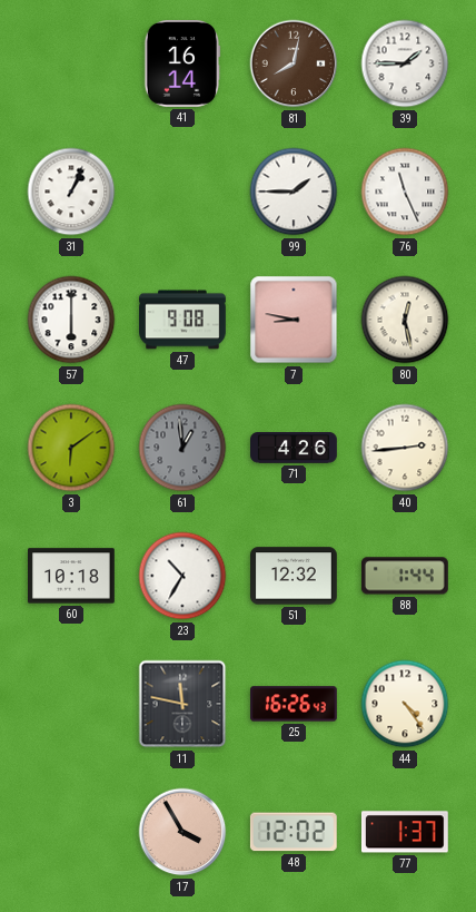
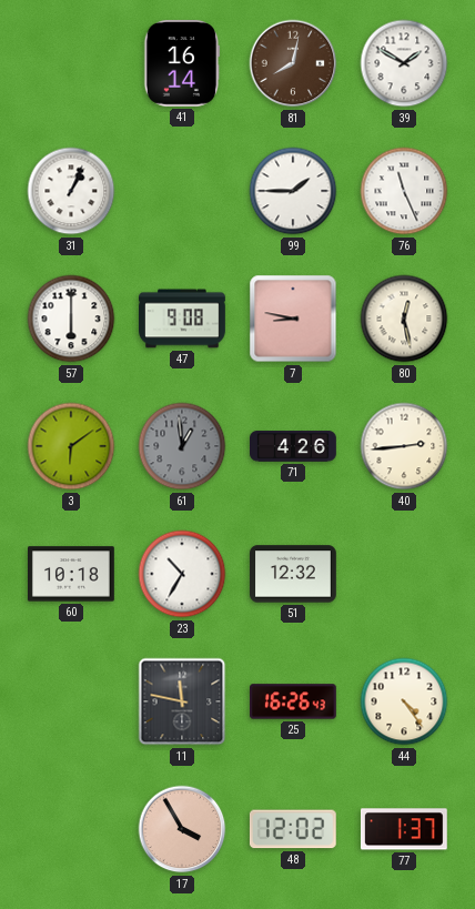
39: 1:45 -> 1:50
88: 1:44 -> none
